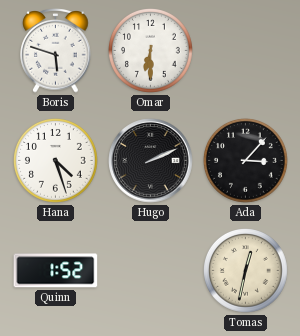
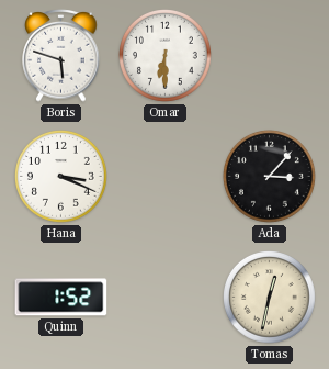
Hana: 4:27 -> 3:19
Hugo: 2:11 -> none
